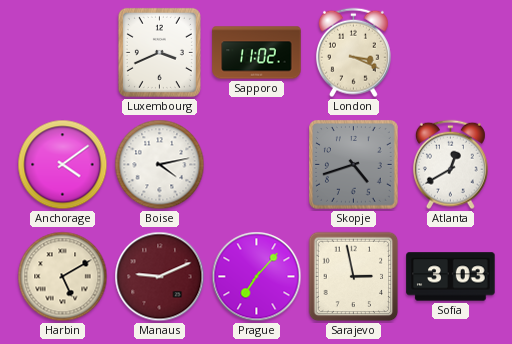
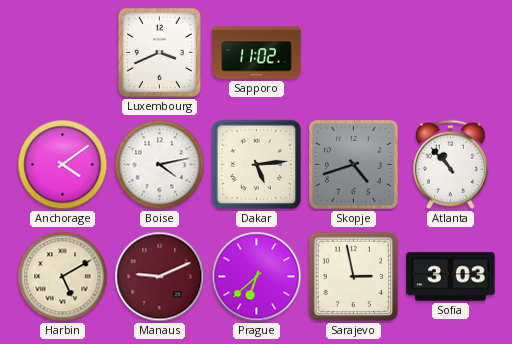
London: 3:19 -> none
Dakar: none -> 5:14
Atlanta: 12:40 -> 10:53
Prague: 7:07 -> 6:38
